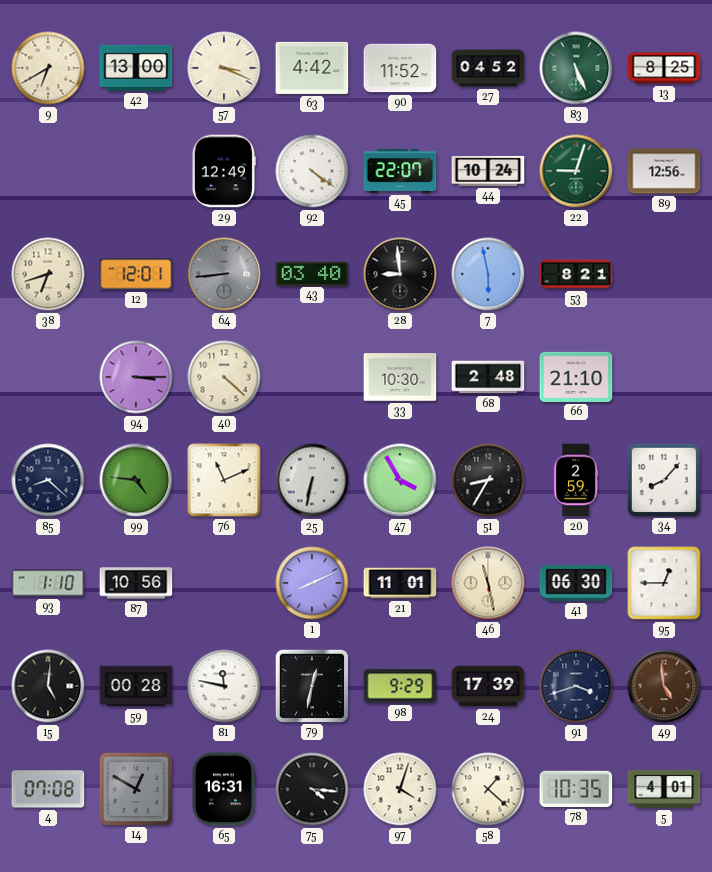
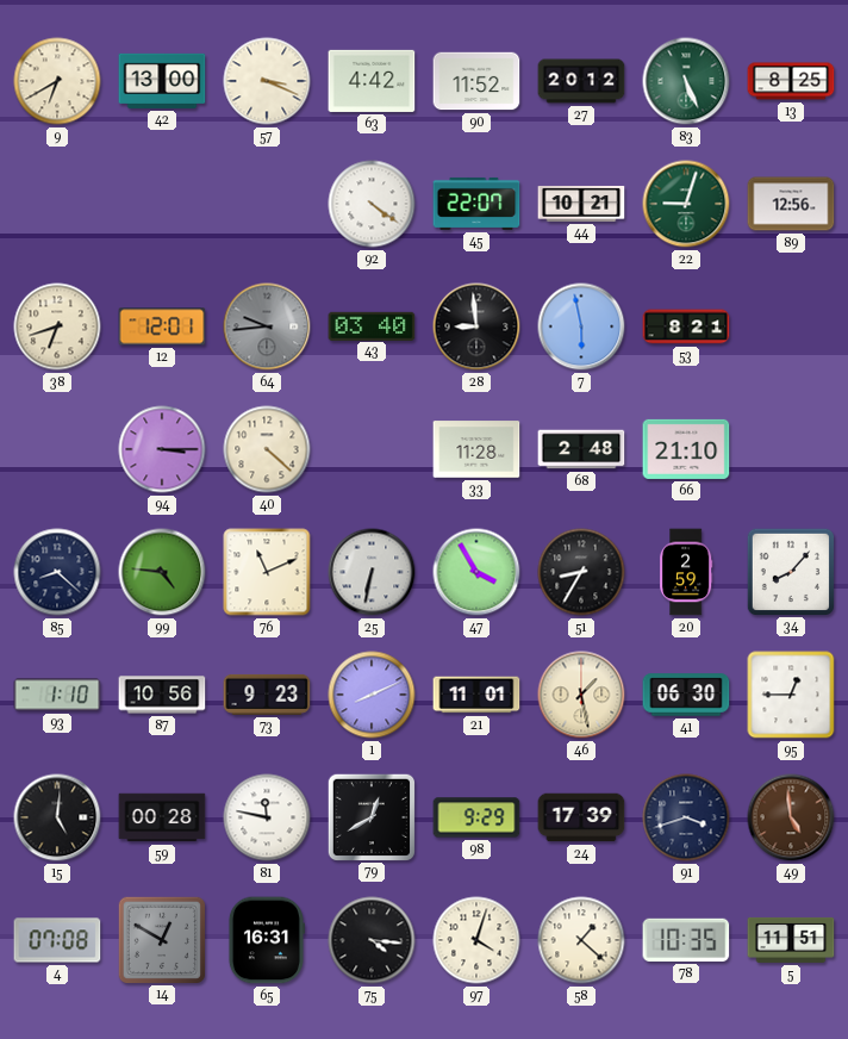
27: 04:52 -> 20:12
29: 12:49 -> none
44: 10:24 -> 10:21
64: 8:44 -> 9:44
33: 10:30 -> 11:28
73: none -> 9:23
46: 11:28 -> 1:28
79: 12:32 -> 12:40
5: 4:01 -> 11:51
